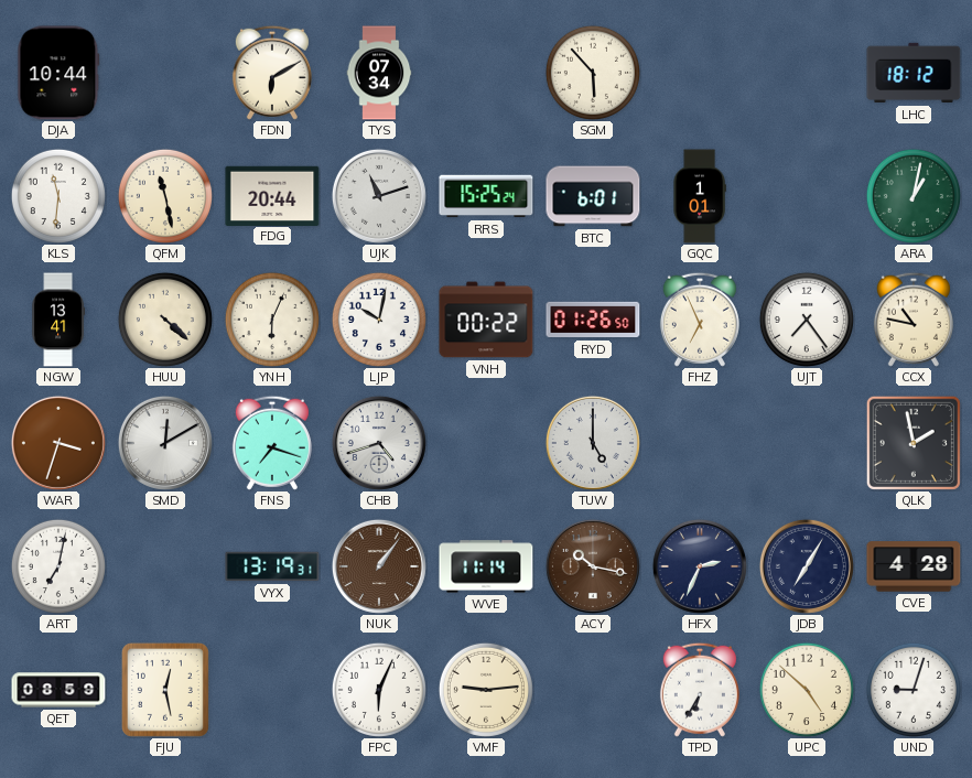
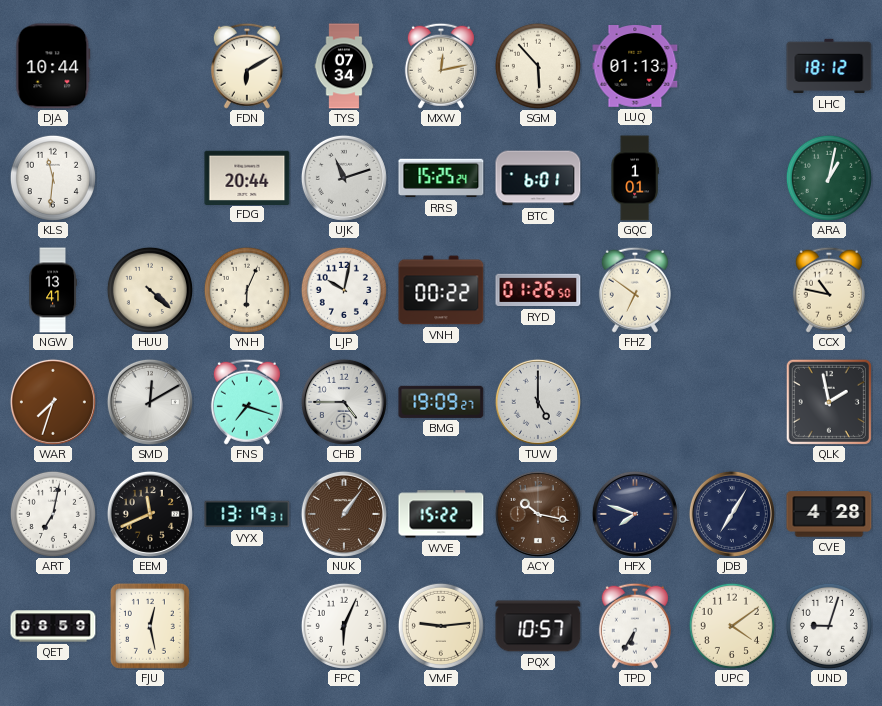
MXW: none -> 12:13
LUQ: none -> 01:13
QFM: 11:28 -> none
FHZ: 6:56 -> 6:51
UJT: 7:24 -> none
WAR: 3:33 -> 7:33
CHB: 4:42 -> 4:45
BMG: none -> 19:09
EEM: none -> 11:41
WVE: 11:14 -> 15:22
HFX: 2:34 -> 7:48
PQX: none -> 10:57
UPC: 4:52 -> 4:09
